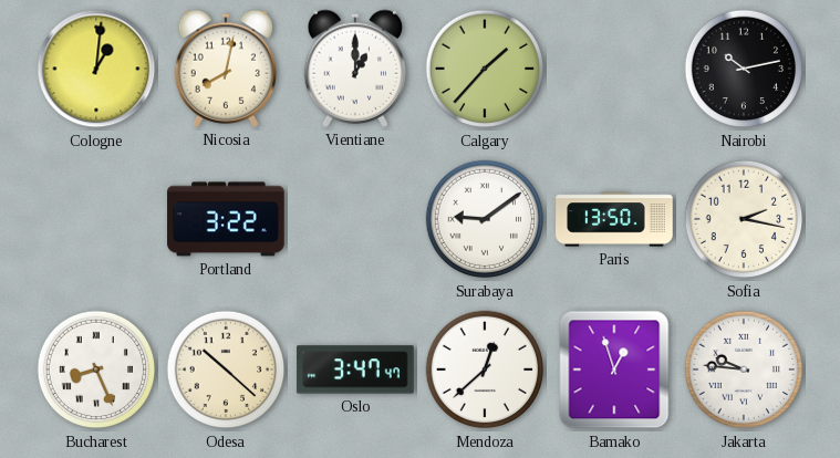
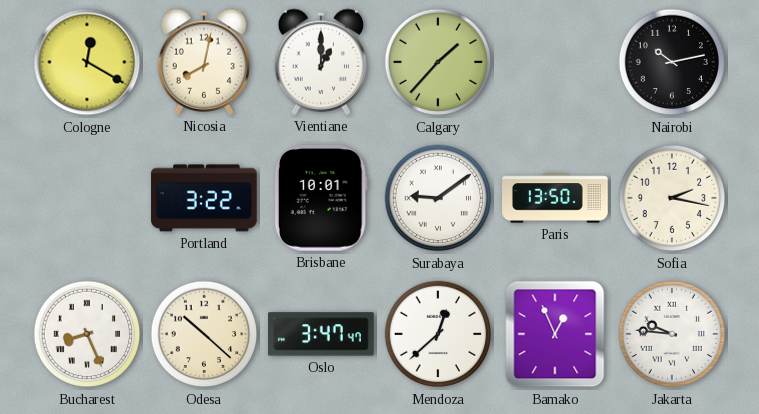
Cologne: 1:01 -> 12:20
Brisbane: none -> 10:01
Bamako: 12:57 -> 12:56
